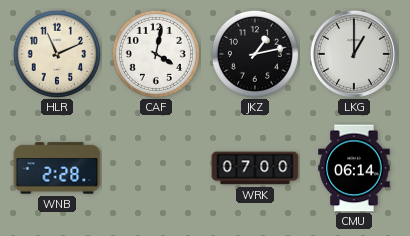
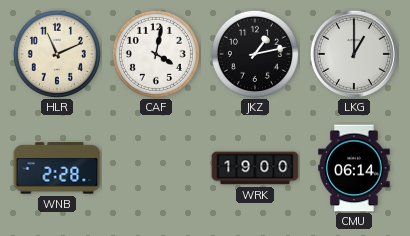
WRK: 07:00 -> 19:00
